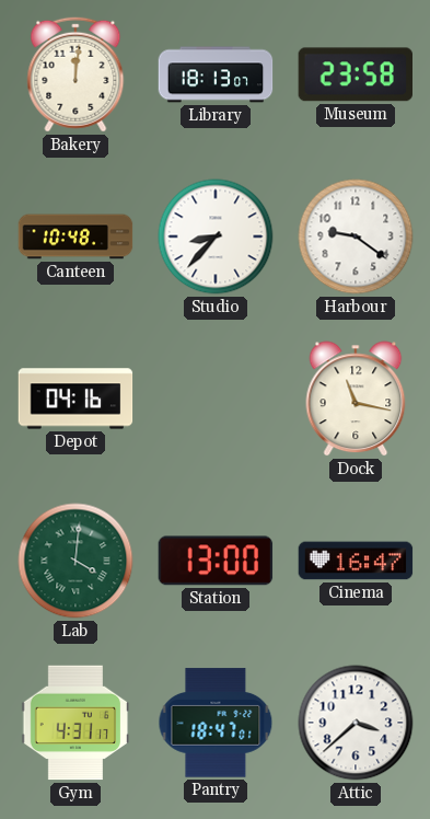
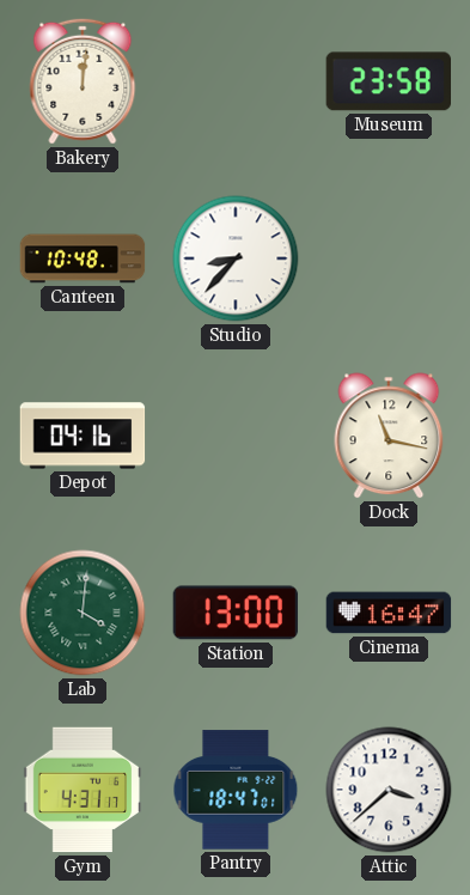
Library: 18:13 -> none
Harbour: 9:21 -> none
